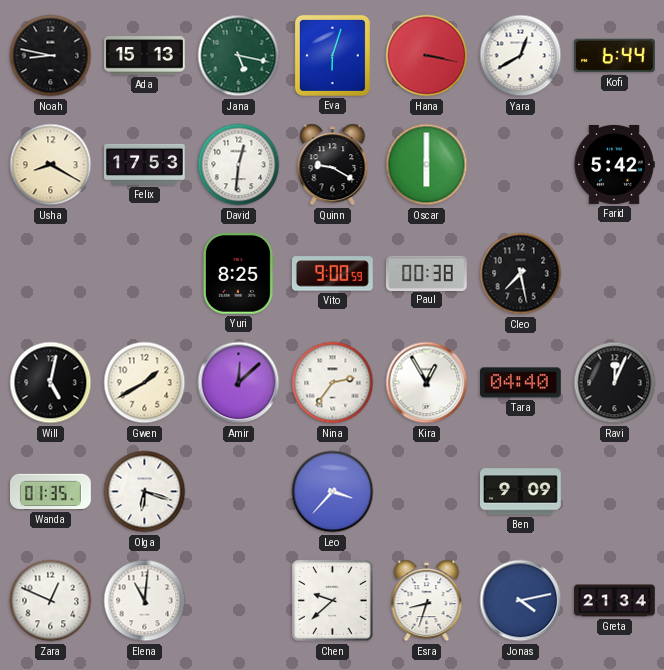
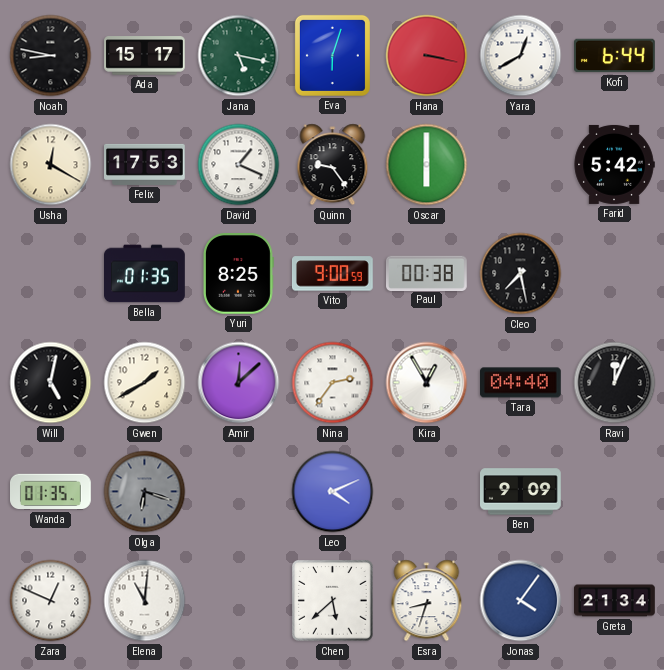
Ada: 15:13 -> 15:17
Usha: 8:20 -> 12:20
David: 12:31 -> 1:19
Quinn: 9:20 -> 9:24
Bella: none -> 01:35
Olga dial: white -> grey
Leo: 3:37 -> 4:11
Chen: 9:38 -> 5:38
Jonas: 4:13 -> 4:06
